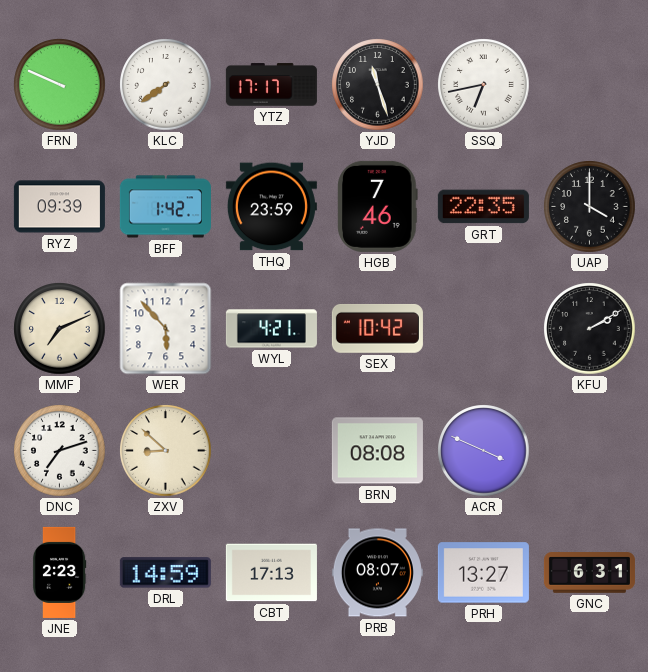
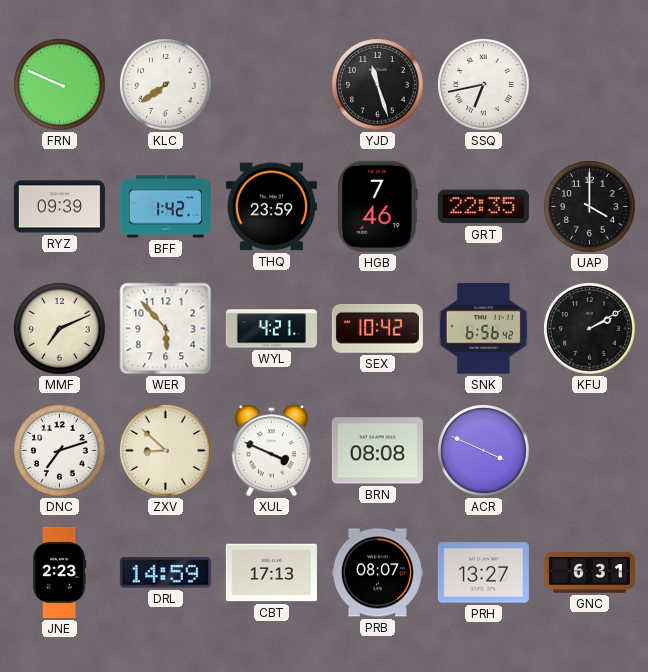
YTZ: 17:17 -> none
SNK: none -> 6:56
XUL: none -> 3:49
